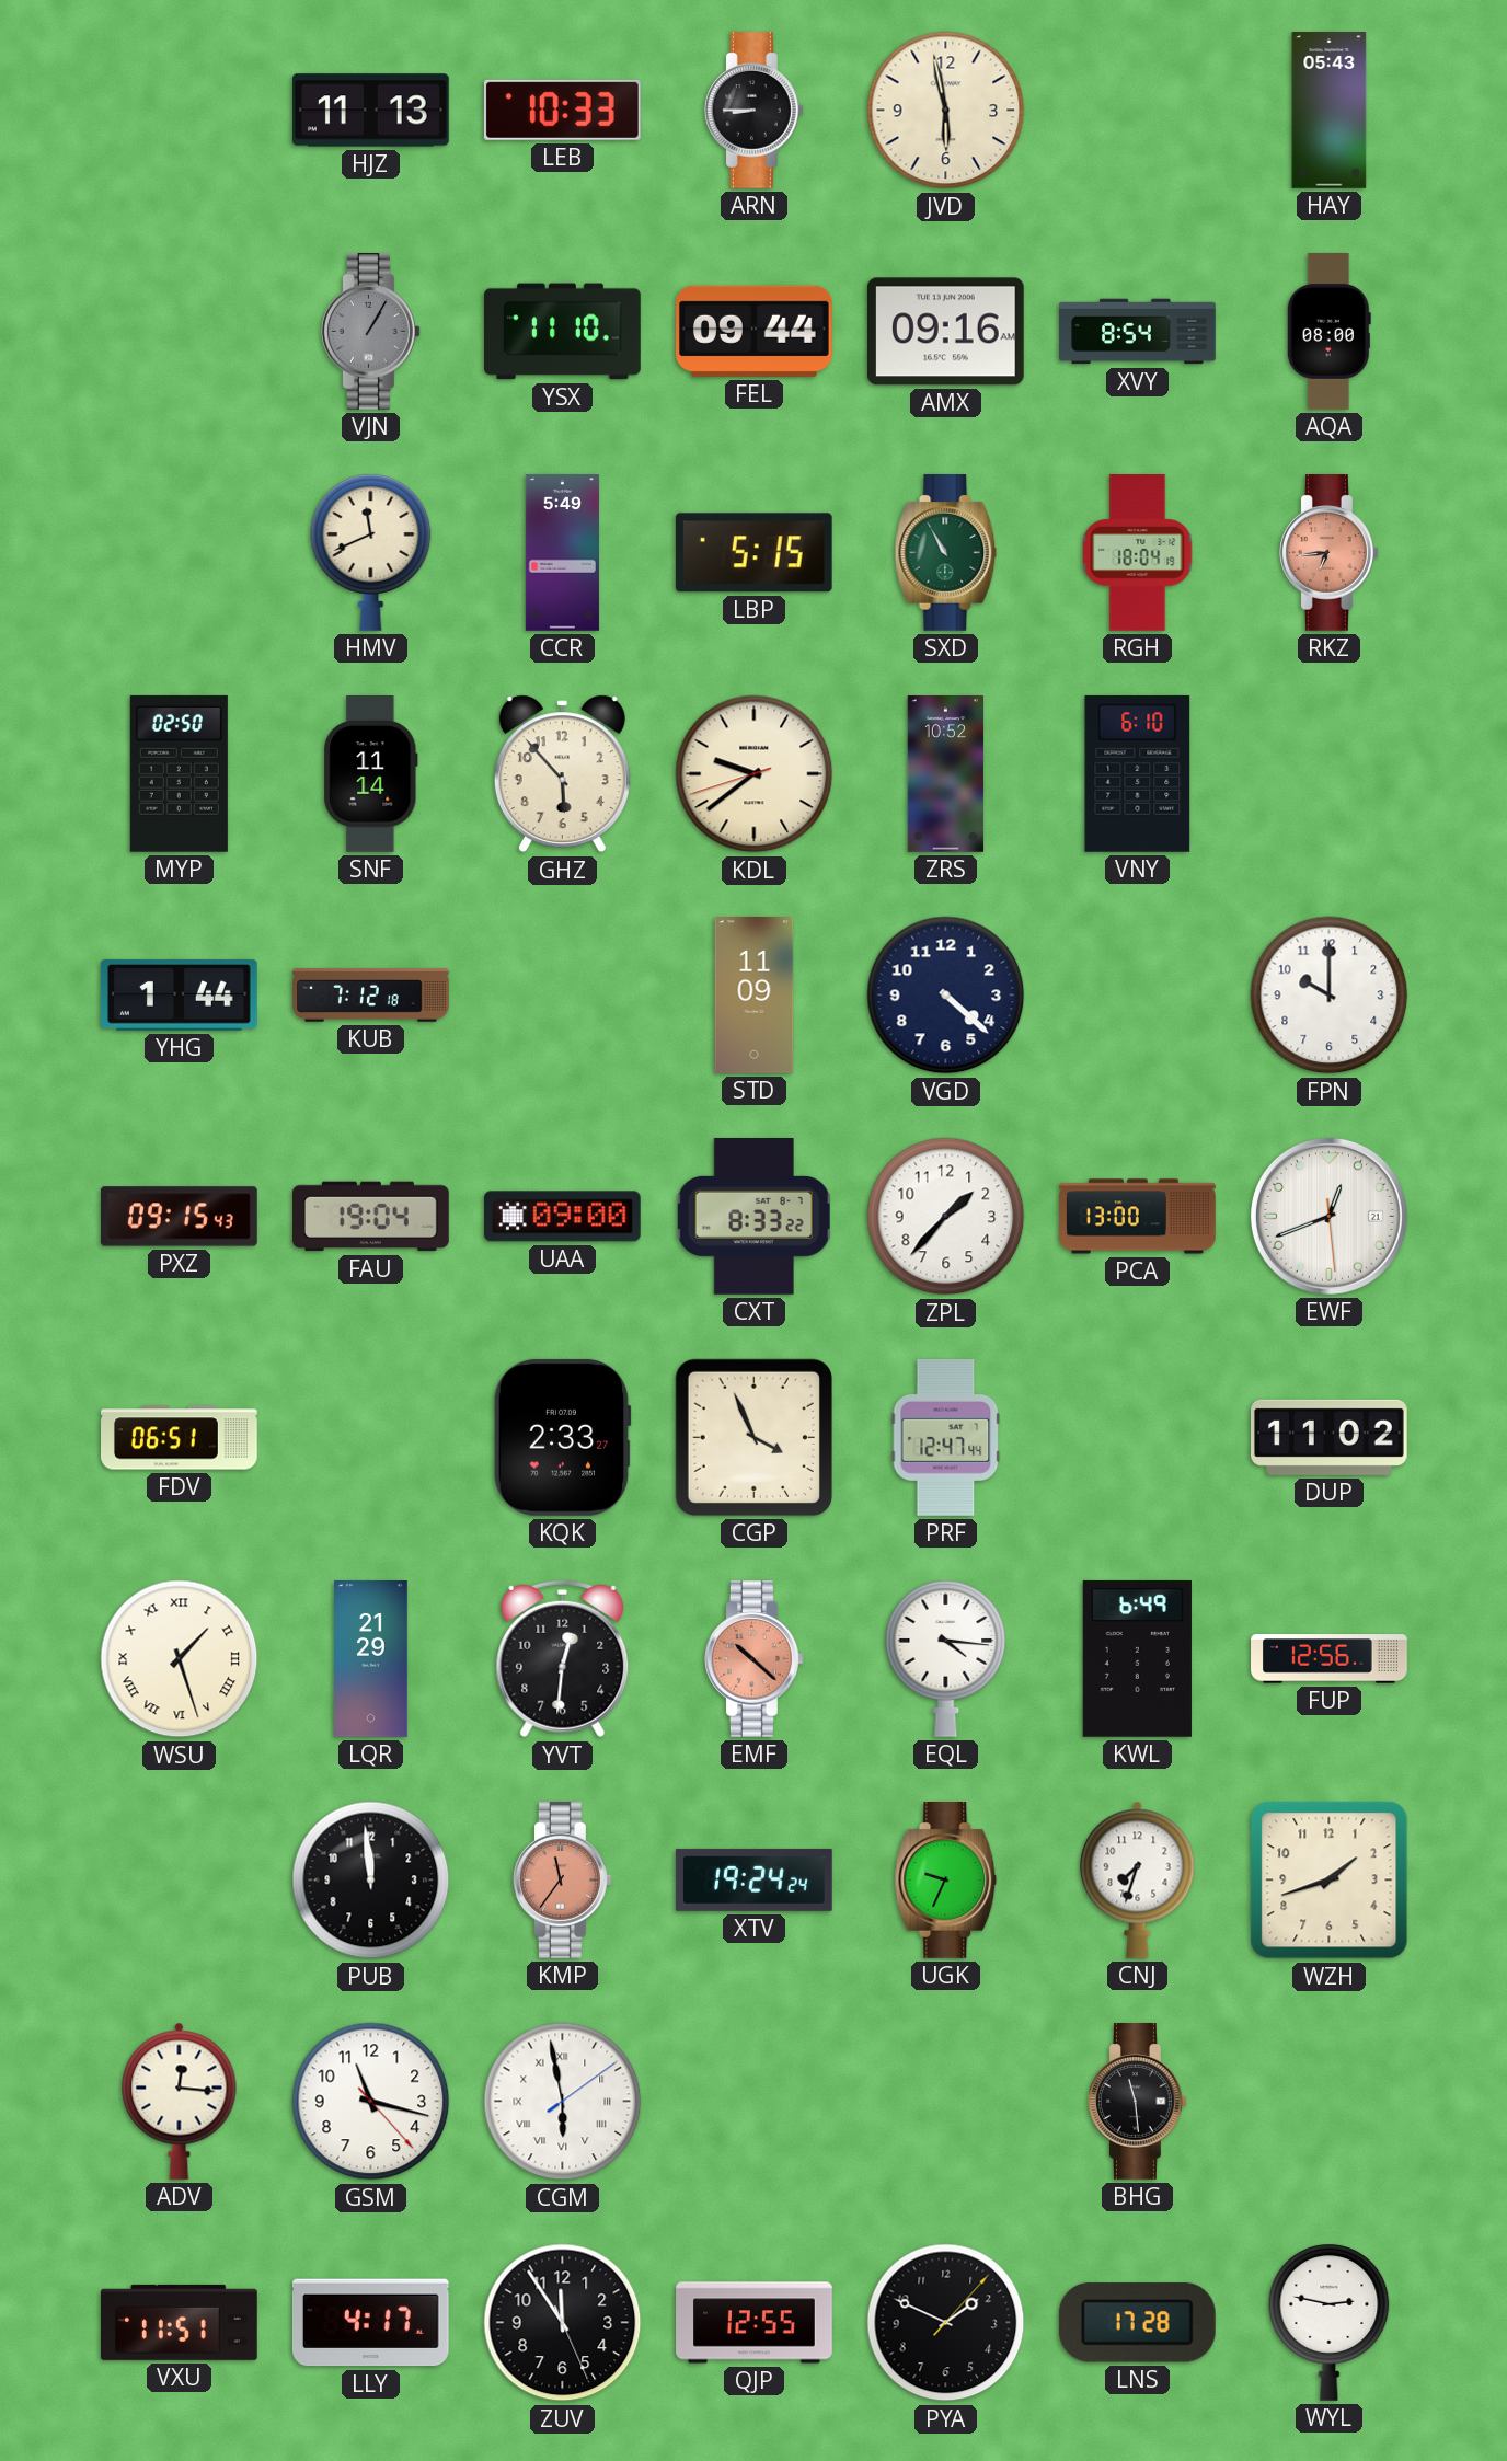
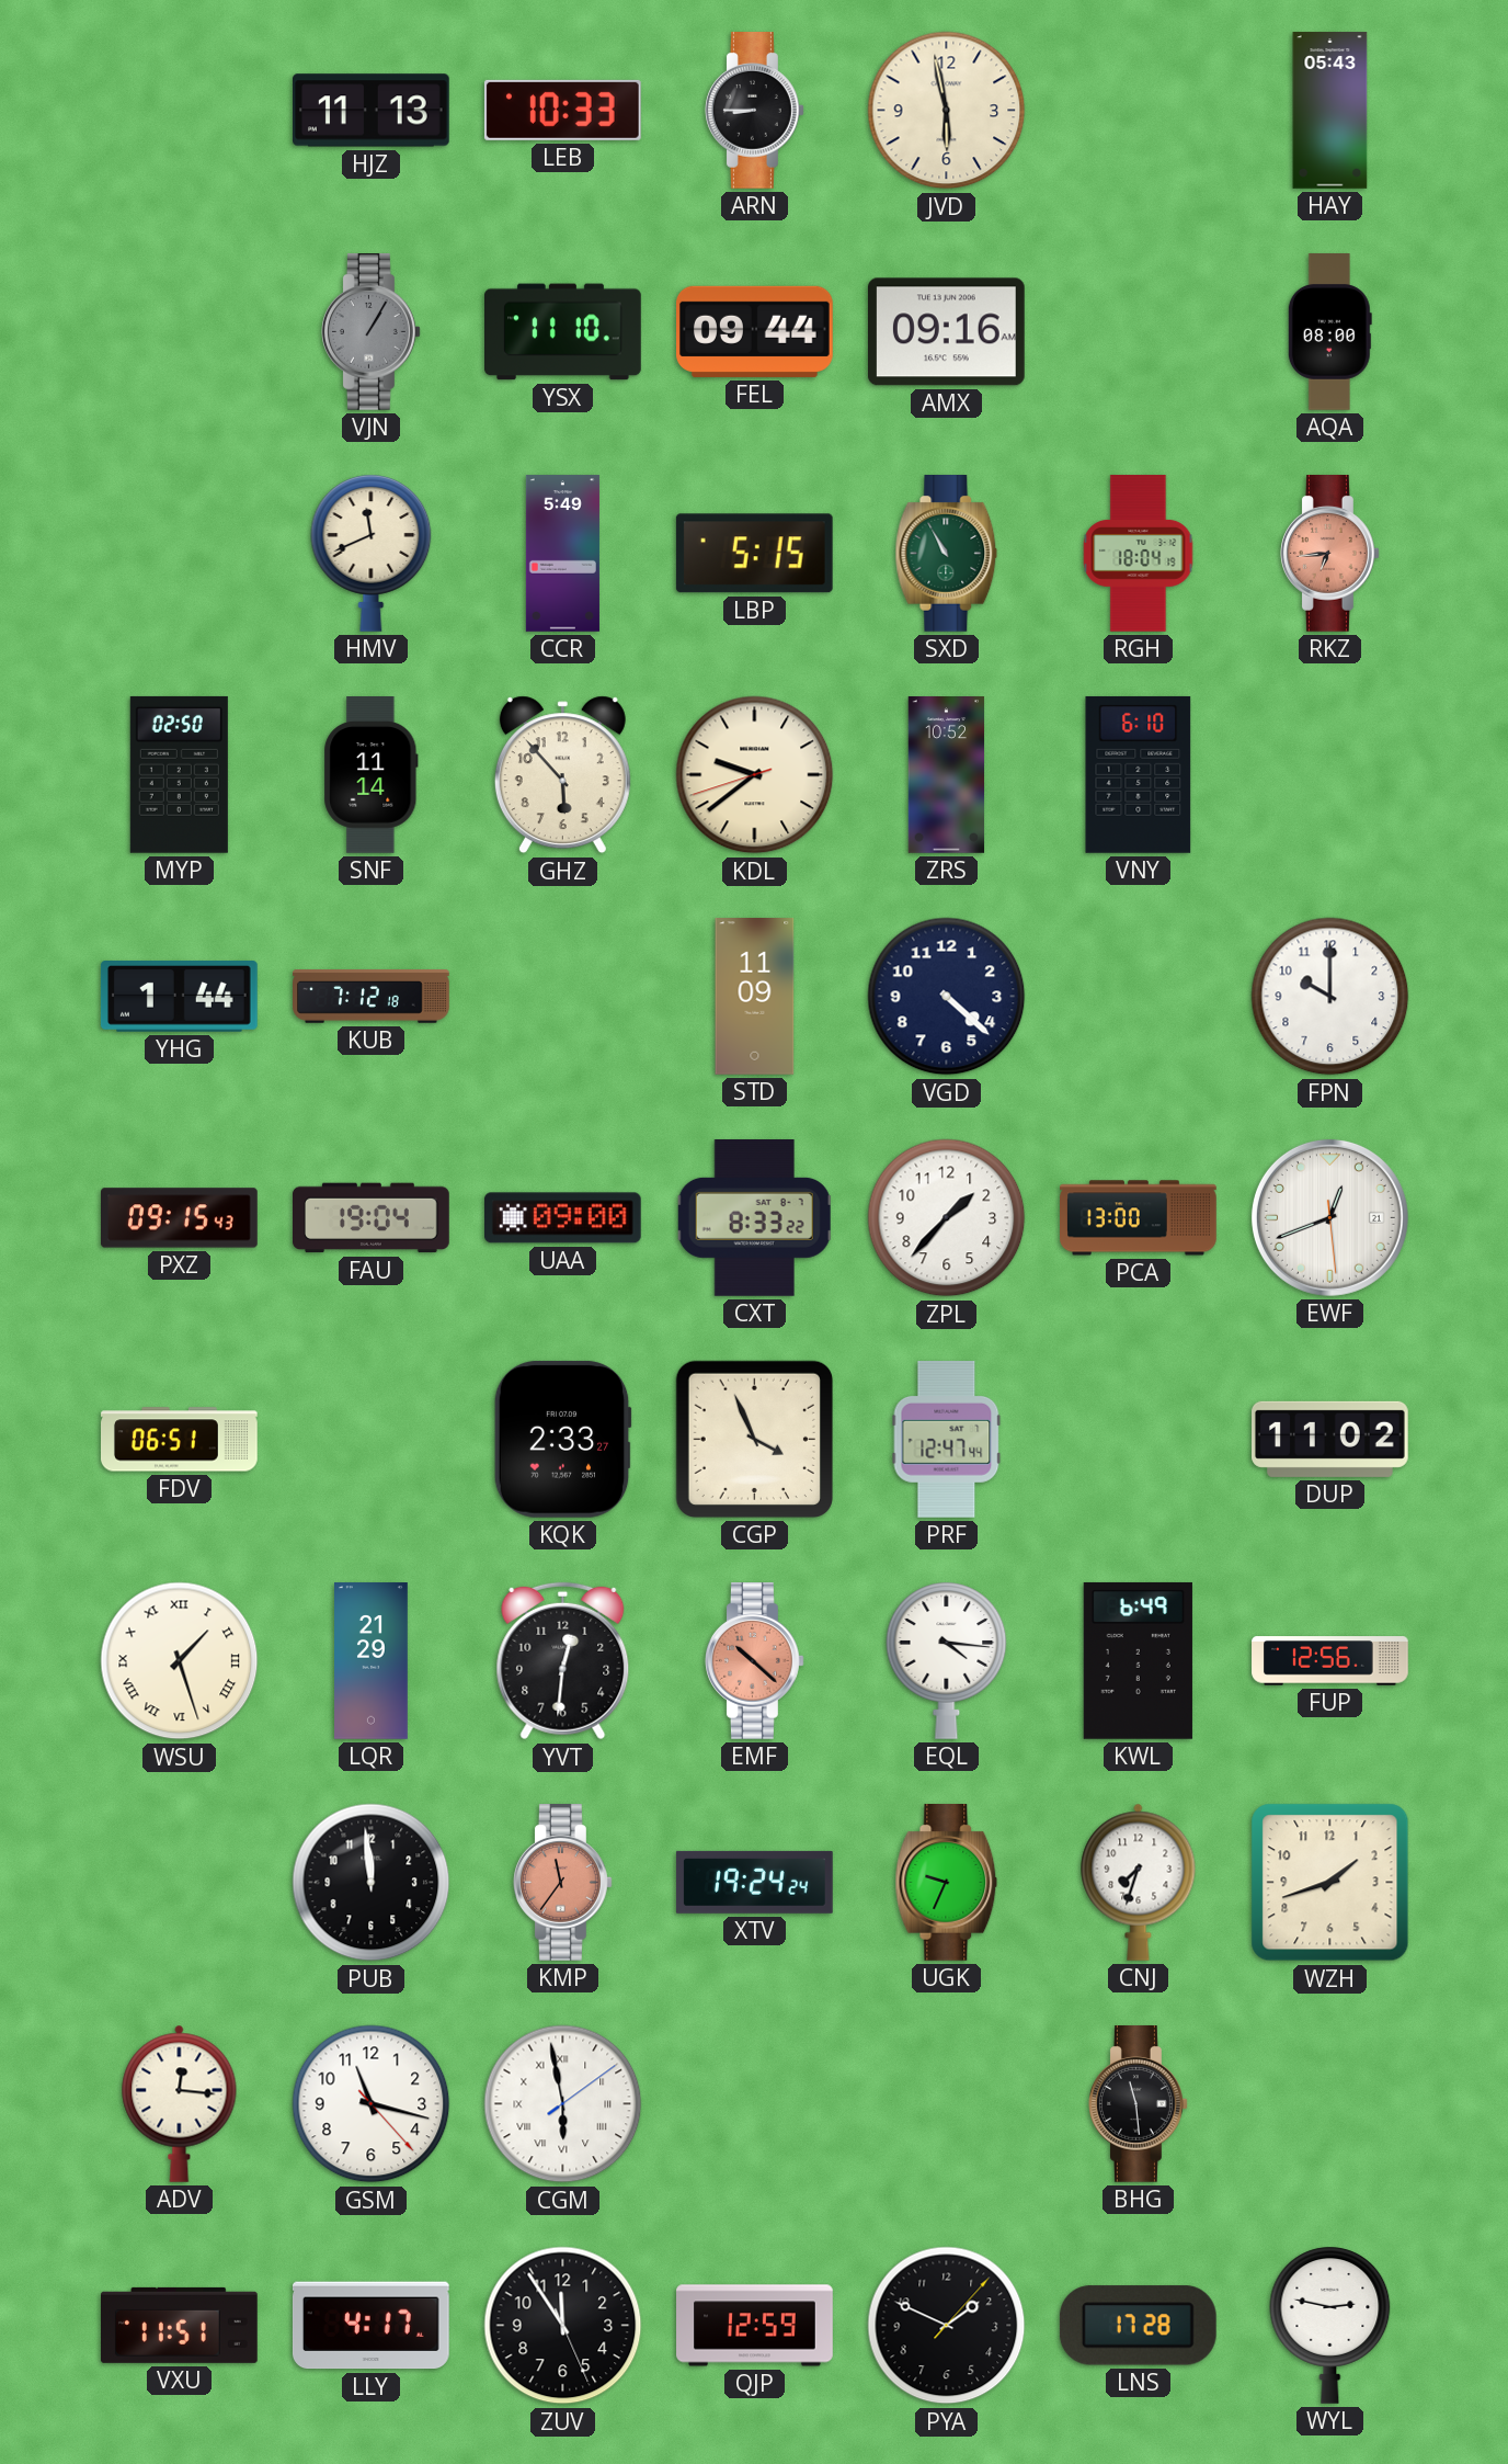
XVY: 8:54 -> none
QJP: 12:55 -> 12:59
